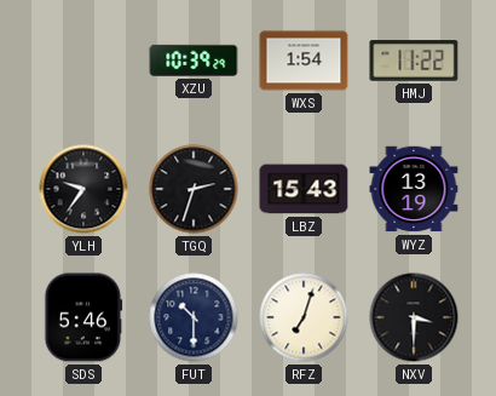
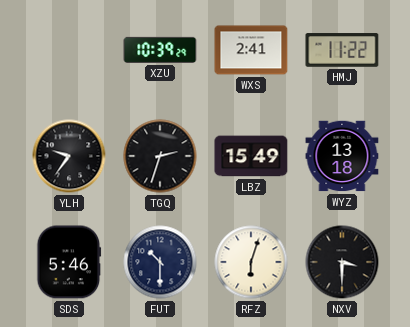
WXS: 1:54 -> 2:41
LBZ: 15:43 -> 15:49
WYZ: 13:19 -> 13:18
RFZ: 7:03 -> 6:03
